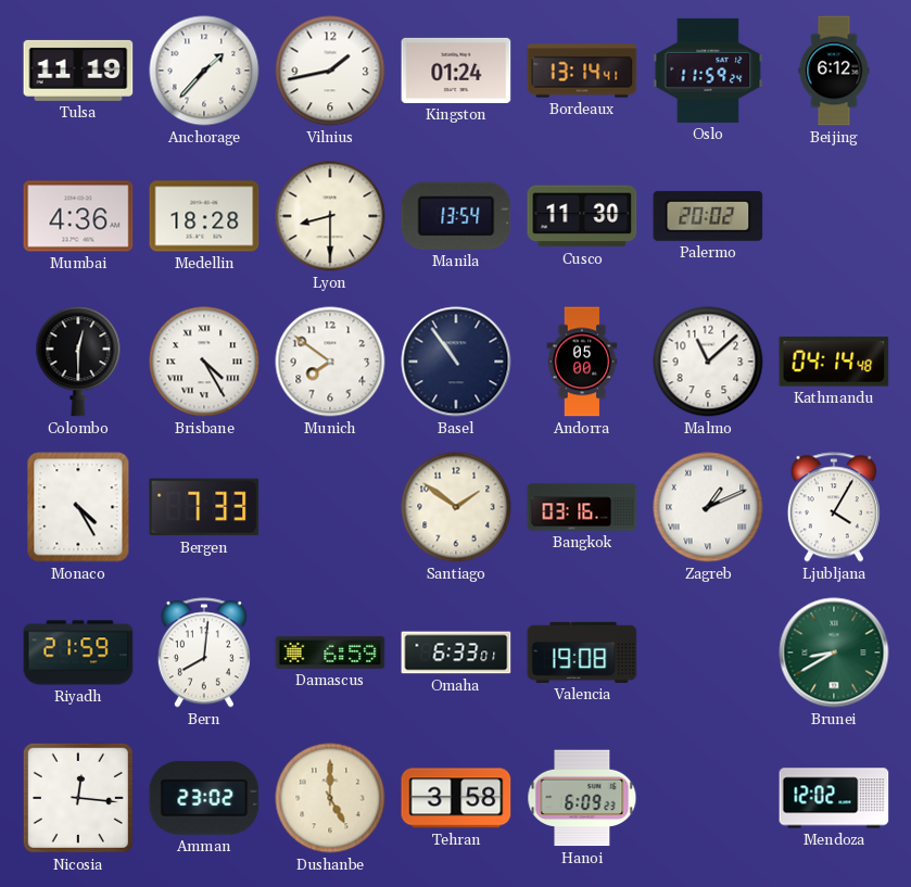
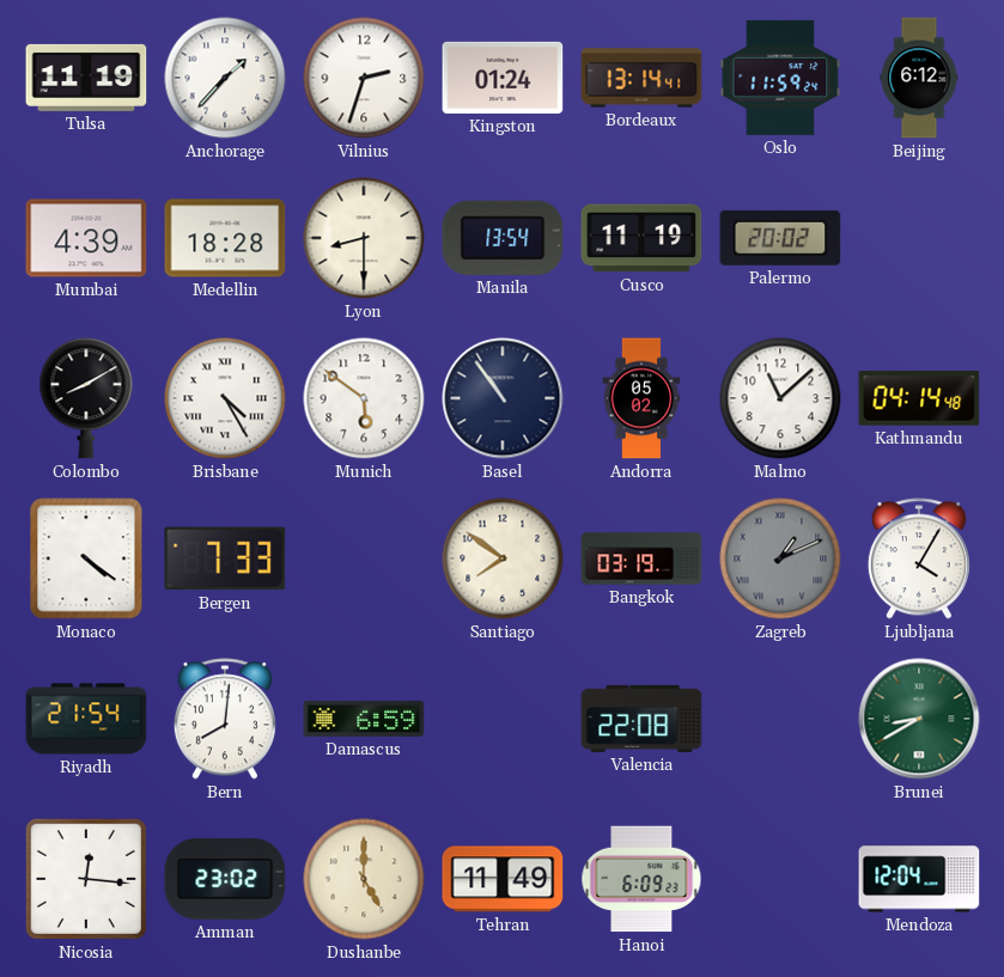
Vilnius: 1:43 -> 2:33
Mumbai: 4:36 -> 4:39
Cusco: 11:30 -> 11:19
Colombo: 12:30 -> 8:10
Munich: 7:51 -> 5:51
Andorra: 05:00 -> 05:02
Monaco: 4:25 -> 4:21
Santiago: 1:51 -> 7:51
Bangkok: 03:16 -> 03:19
Zagreb dial: white -> grey
Riyadh: 21:59 -> 21:54
Omaha: 6:33 -> none
Valencia: 19:08 -> 22:08
Tehran: 3:58 -> 11:49
Mendoza: 12:02 -> 12:04
